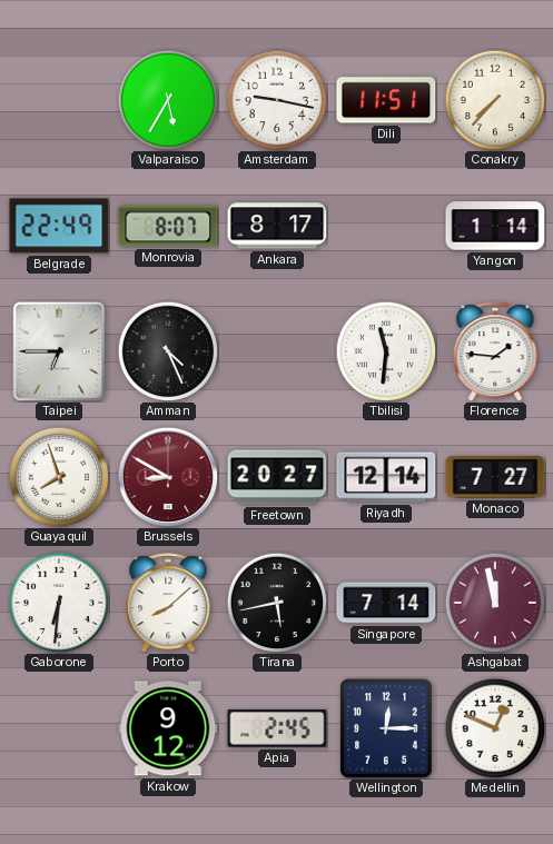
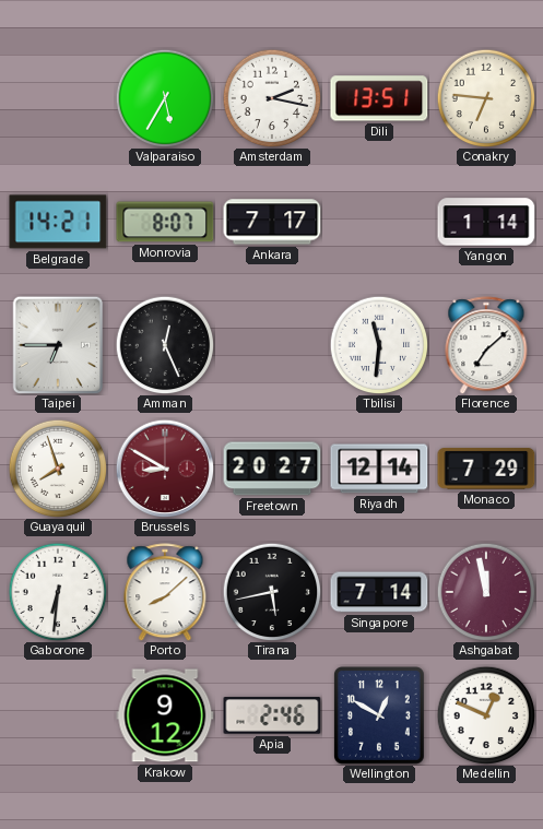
Amsterdam: 9:17 -> 2:17
Dili: 11:51 -> 13:51
Conakry: 7:37 -> 6:46
Belgrade: 22:49 -> 14:21
Ankara: 8:17 -> 7:17
Amman: 4:26 -> 12:26
Florence: 1:46 -> 7:08
Monaco: 7:27 -> 7:29
Apia: 2:45 -> 2:46
Wellington: 12:15 -> 12:50
